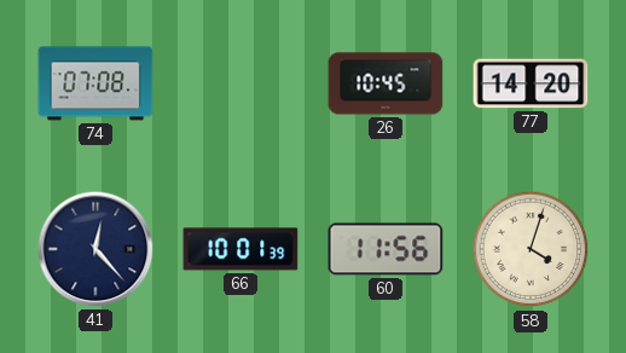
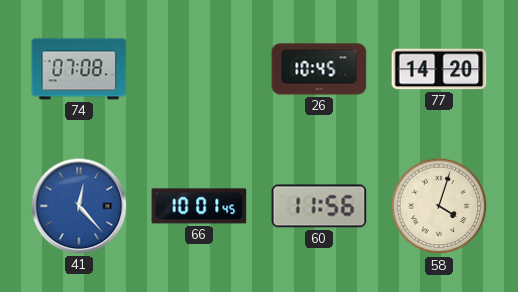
41 dial: navy -> blue
66: 10:01:39 -> 10:01:45
